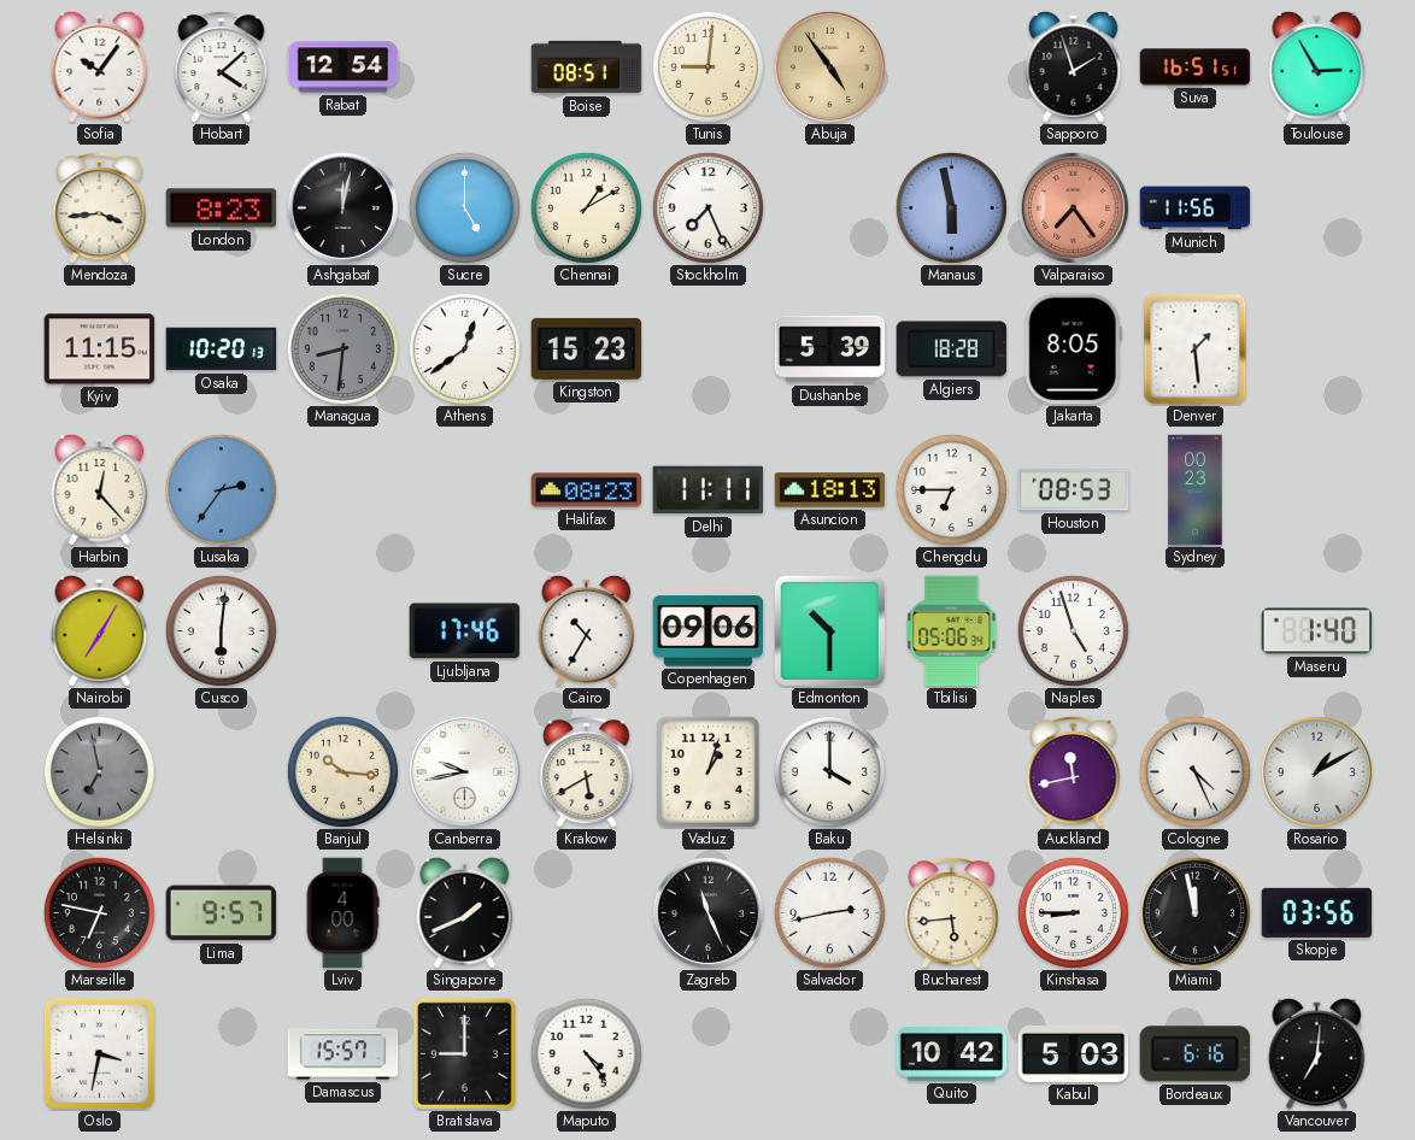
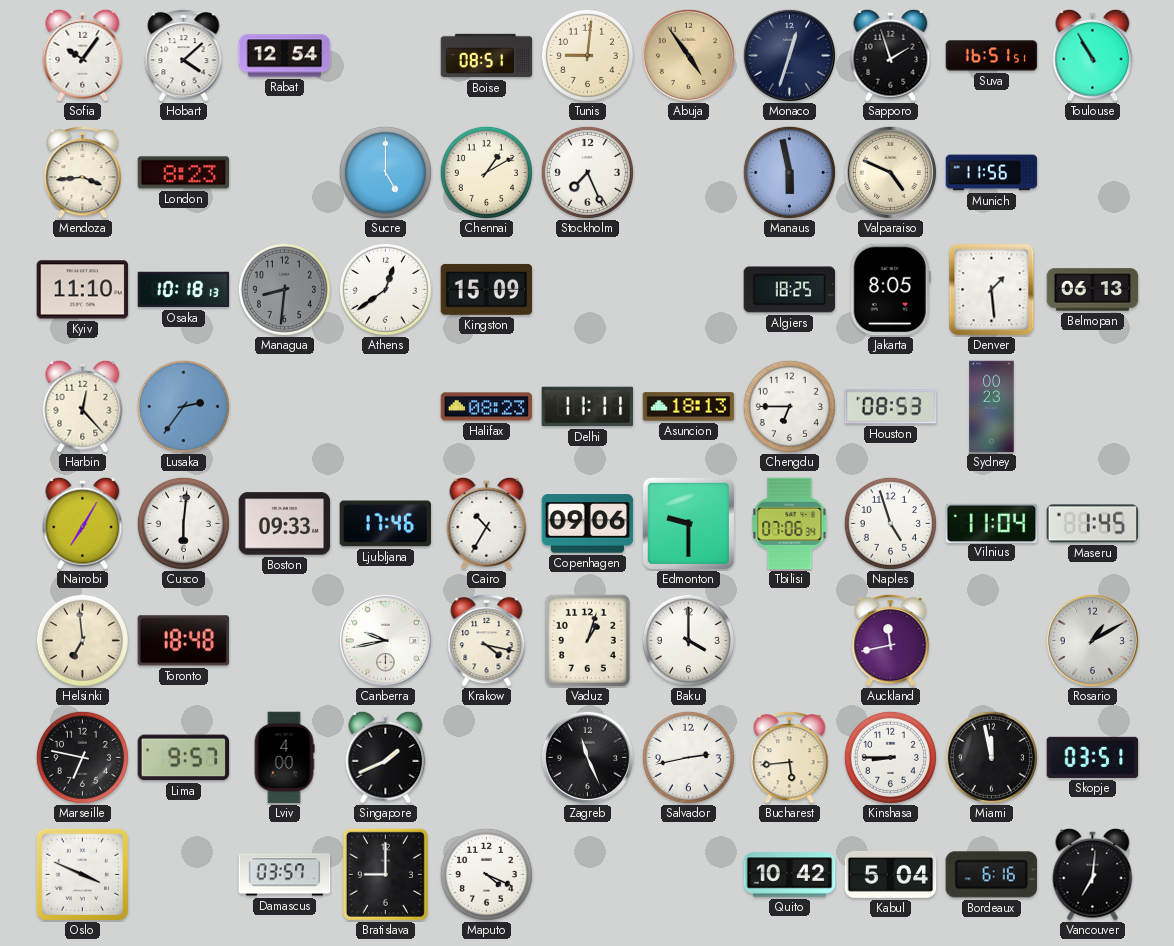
Monaco: none -> 12:33
Toulouse: 2:55 -> 10:55
Ashgabat: 12:02 -> none
Valparaiso: 7:24 -> 4:49
Valparaiso dial: salmon -> cream
Kyiv: 11:15 -> 11:10
Osaka: 10:20 -> 10:18
Kingston: 15:23 -> 15:09
Dushanbe: 5:39 -> none
Algiers: 18:28 -> 18:25
Belmopan: none -> 06:13
Boston: none -> 09:33
Edmonton: 10:30 -> 9:30
Tbilisi: 05:06 -> 07:06
Vilnius: none -> 11:04
Maseru: 1:40 -> 1:45
Helsinki: 6:58 -> 6:59
Helsinki dial: grey -> cream
Toronto: none -> 18:48
Banjul: 10:16 -> none
Krakow: 5:40 -> 4:17
Cologne: 4:26 -> none
Skopje: 03:56 -> 03:51
Oslo: 3:32 -> 3:49
Damascus: 15:57 -> 03:57
Maputo: 4:24 -> 4:19
Kabul: 5:03 -> 5:04
